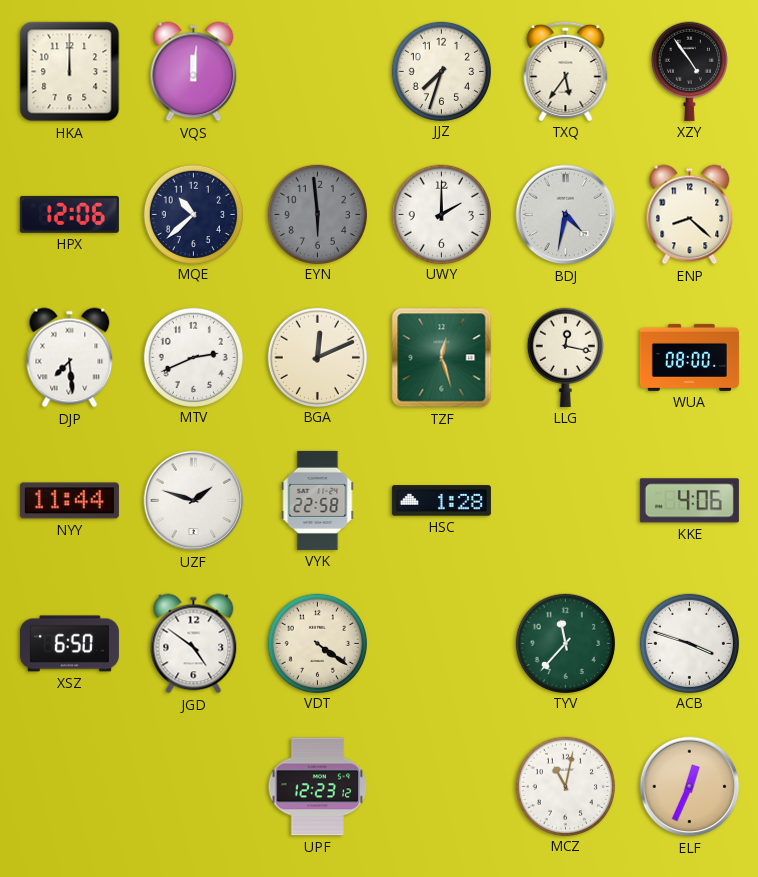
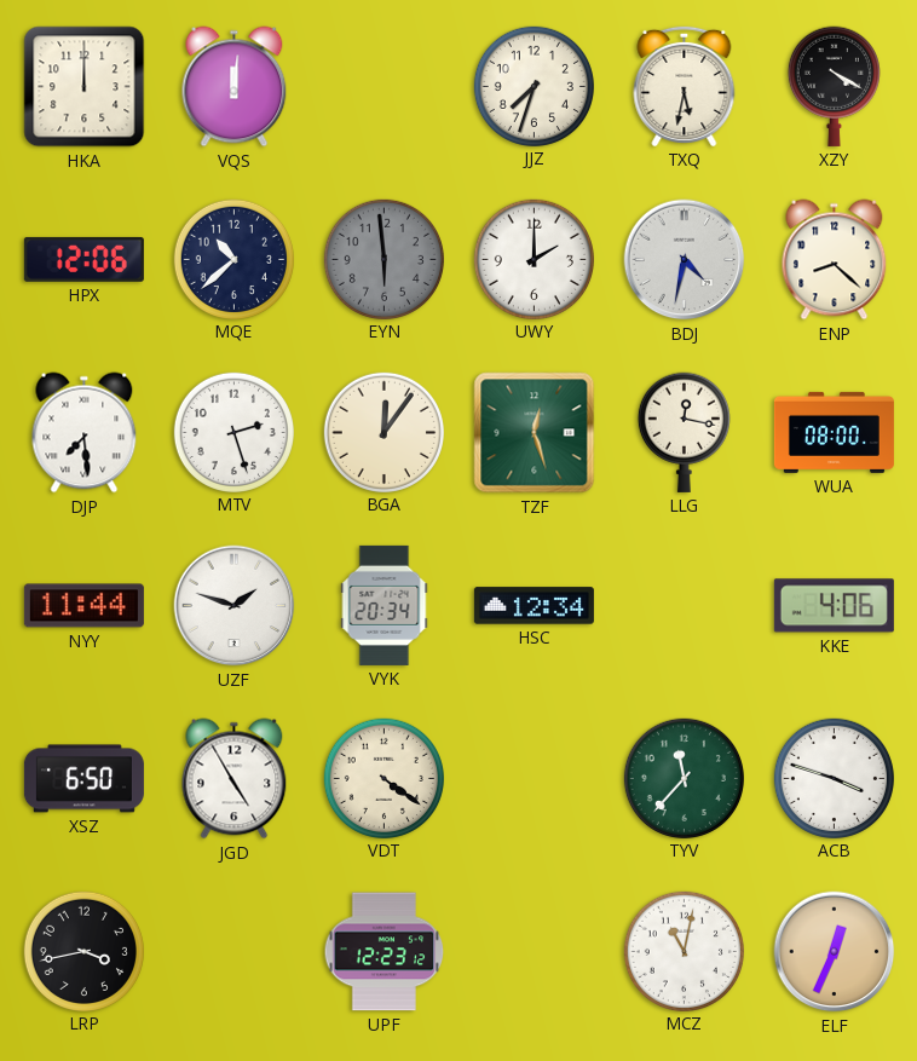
TXQ: 5:36 -> 5:32
XZY: 4:54 -> 4:20
MTV: 2:41 -> 2:27
BGA: 12:11 -> 12:06
VYK: 22:58 -> 20:34
HSC: 1:28 -> 12:34
JGD: 4:51 -> 4:55
LRP: none -> 3:43
